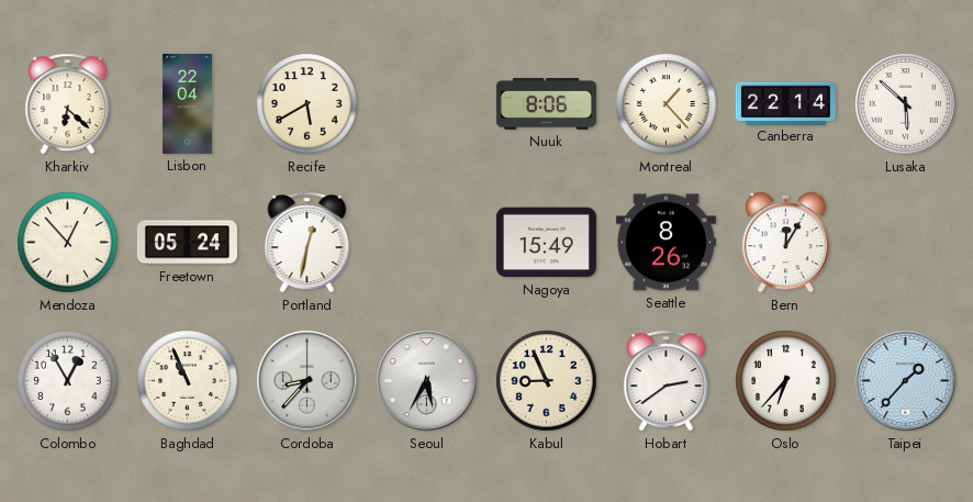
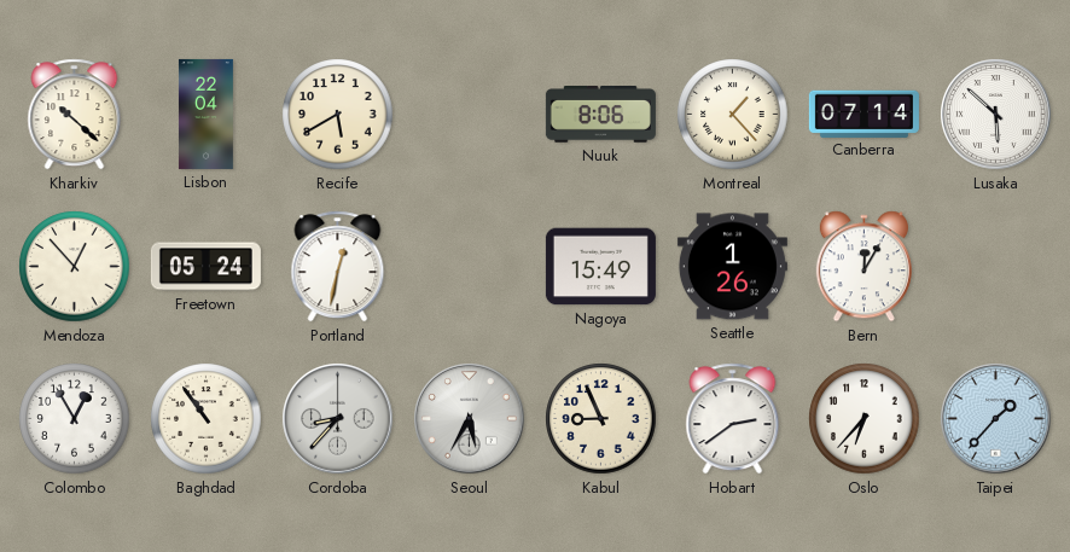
Kharkiv: 6:22 -> 10:22
Canberra: 22:14 -> 07:14
Seattle: 8:26 -> 1:26
Baghdad: 10:56 -> 10:54
